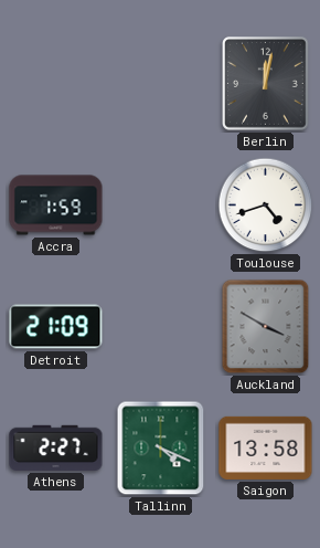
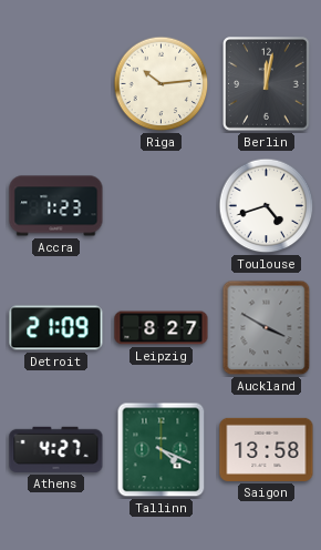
Riga: none -> 10:14
Accra: 1:59 -> 1:23
Leipzig: none -> 8:27
Athens: 2:27 -> 4:27
